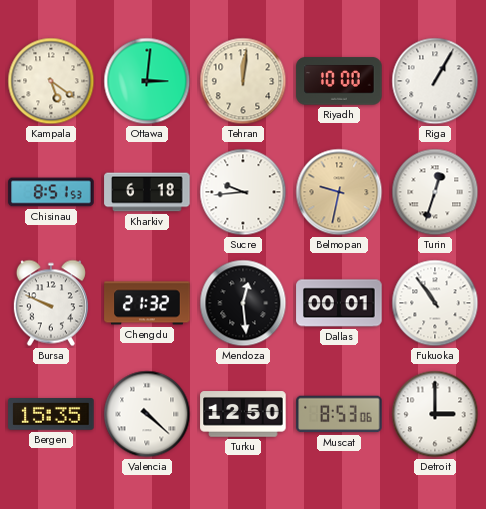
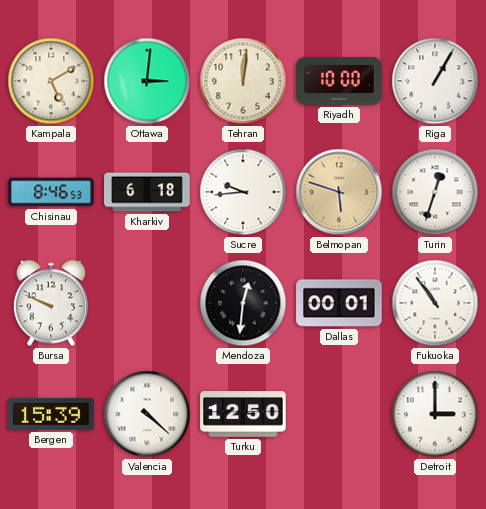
Kampala: 5:21 -> 5:10
Chisinau: 8:51 -> 8:46
Belmopan: 9:32 -> 5:48
Chengdu: 21:32 -> none
Mendoza: 12:29 -> 12:31
Bergen: 15:35 -> 15:39
Muscat: 8:53 -> none
